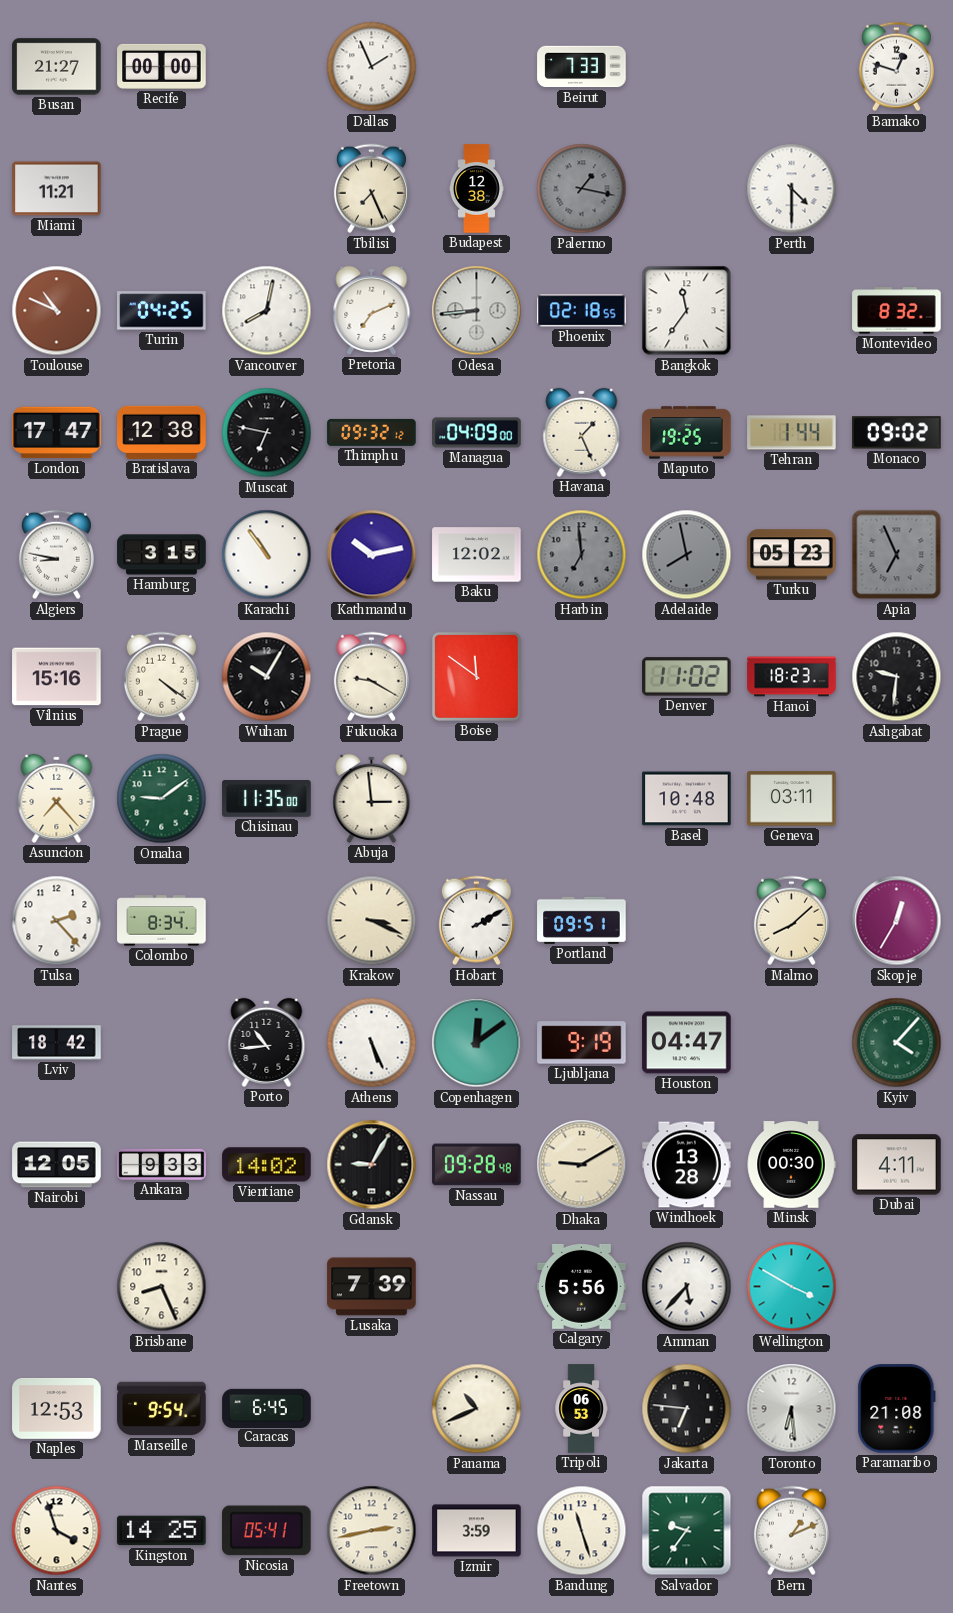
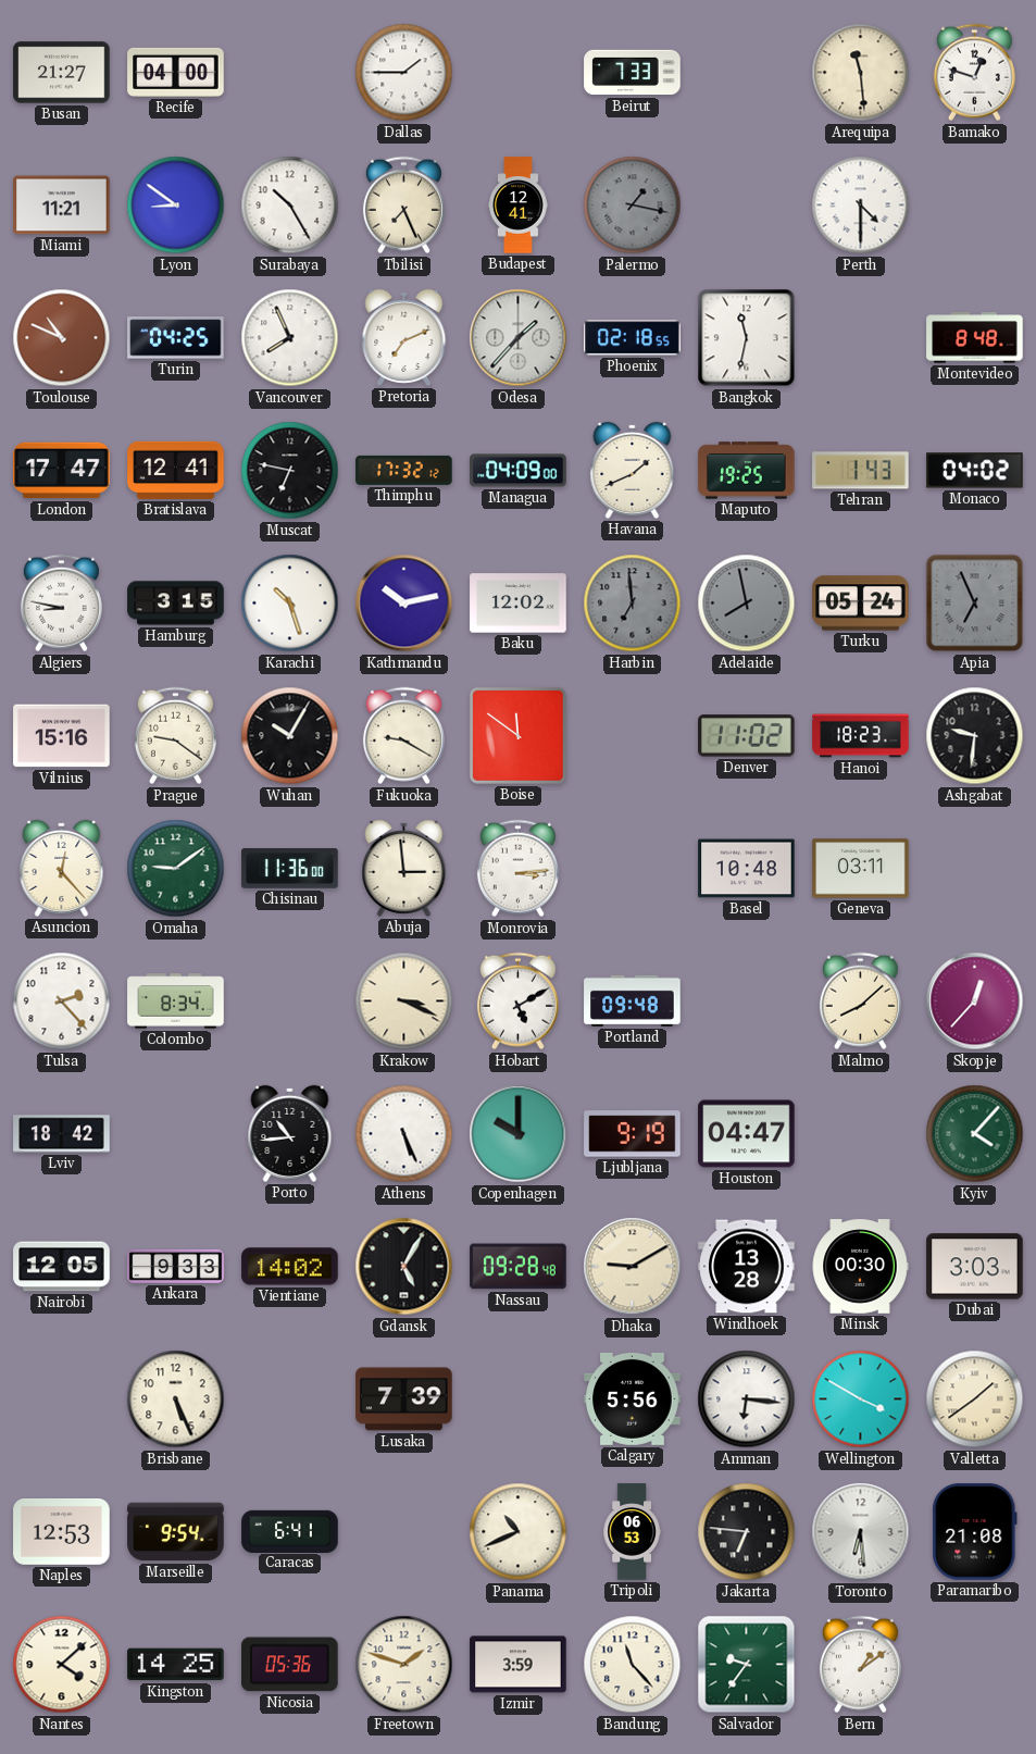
Recife: 00:00 -> 04:00
Dallas: 1:56 -> 1:45
Arequipa: none -> 11:29
Lyon: none -> 8:51
Surabaya: none -> 10:25
Budapest: 12:38 -> 12:41
Vancouver: 8:02 -> 7:56
Odesa: 8:44 -> 1:37
Bangkok: 11:36 -> 11:32
Montevideo: 8:32 -> 8:48
Bratislava: 12:38 -> 12:41
Thimphu: 09:32 -> 17:32
Havana: 1:26 -> 1:41
Tehran: 1:44 -> 1:43
Monaco: 09:02 -> 04:02
Karachi: 10:54 -> 10:27
Turku: 05:23 -> 05:24
Prague: 4:21 -> 9:21
Asuncion: 7:23 -> 12:23
Chisinau: 11:35 -> 11:36
Monrovia: none -> 3:14
Hobart: 2:10 -> 5:10
Portland: 09:51 -> 09:48
Skopje: 12:35 -> 12:37
Copenhagen: 12:09 -> 10:00
Gdansk: 9:05 -> 5:05
Dubai: 4:11 -> 3:03
Brisbane: 8:26 -> 5:26
Amman: 5:37 -> 6:16
Valletta: none -> 1:39
Caracas: 6:45 -> 6:41
Nantes: 3:57 -> 4:08
Nicosia: 05:41 -> 05:36
Freetown: 2:43 -> 1:48
Bandung: 11:27 -> 11:23
Bern: 1:11 -> 1:09
